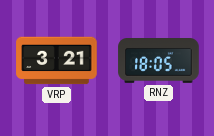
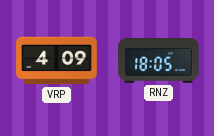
VRP: 3:21 -> 4:09
